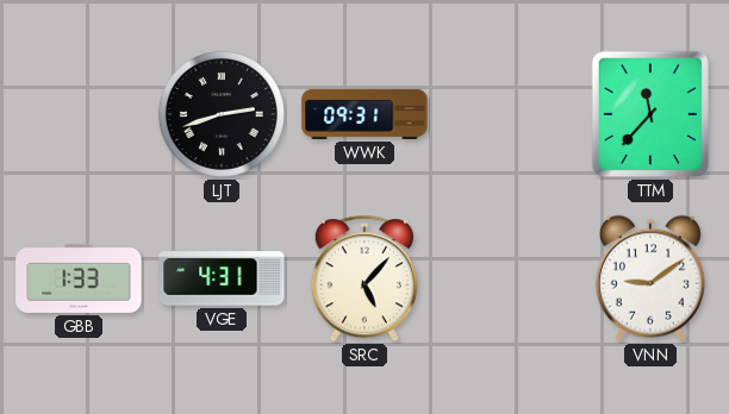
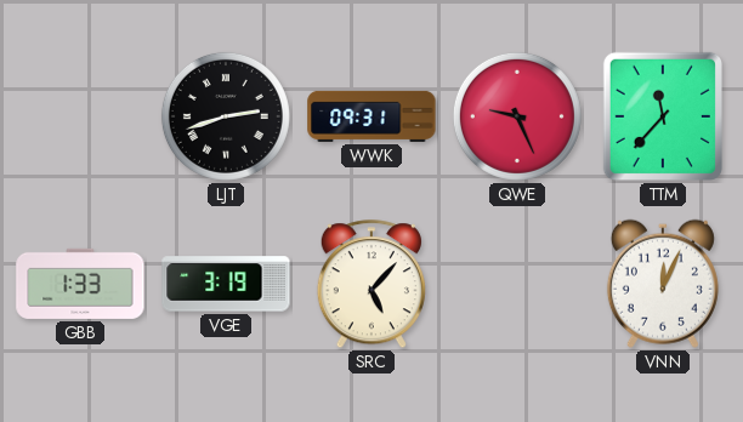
QWE: none -> 9:26
VGE: 4:31 -> 3:19
VNN: 9:09 -> 12:04
